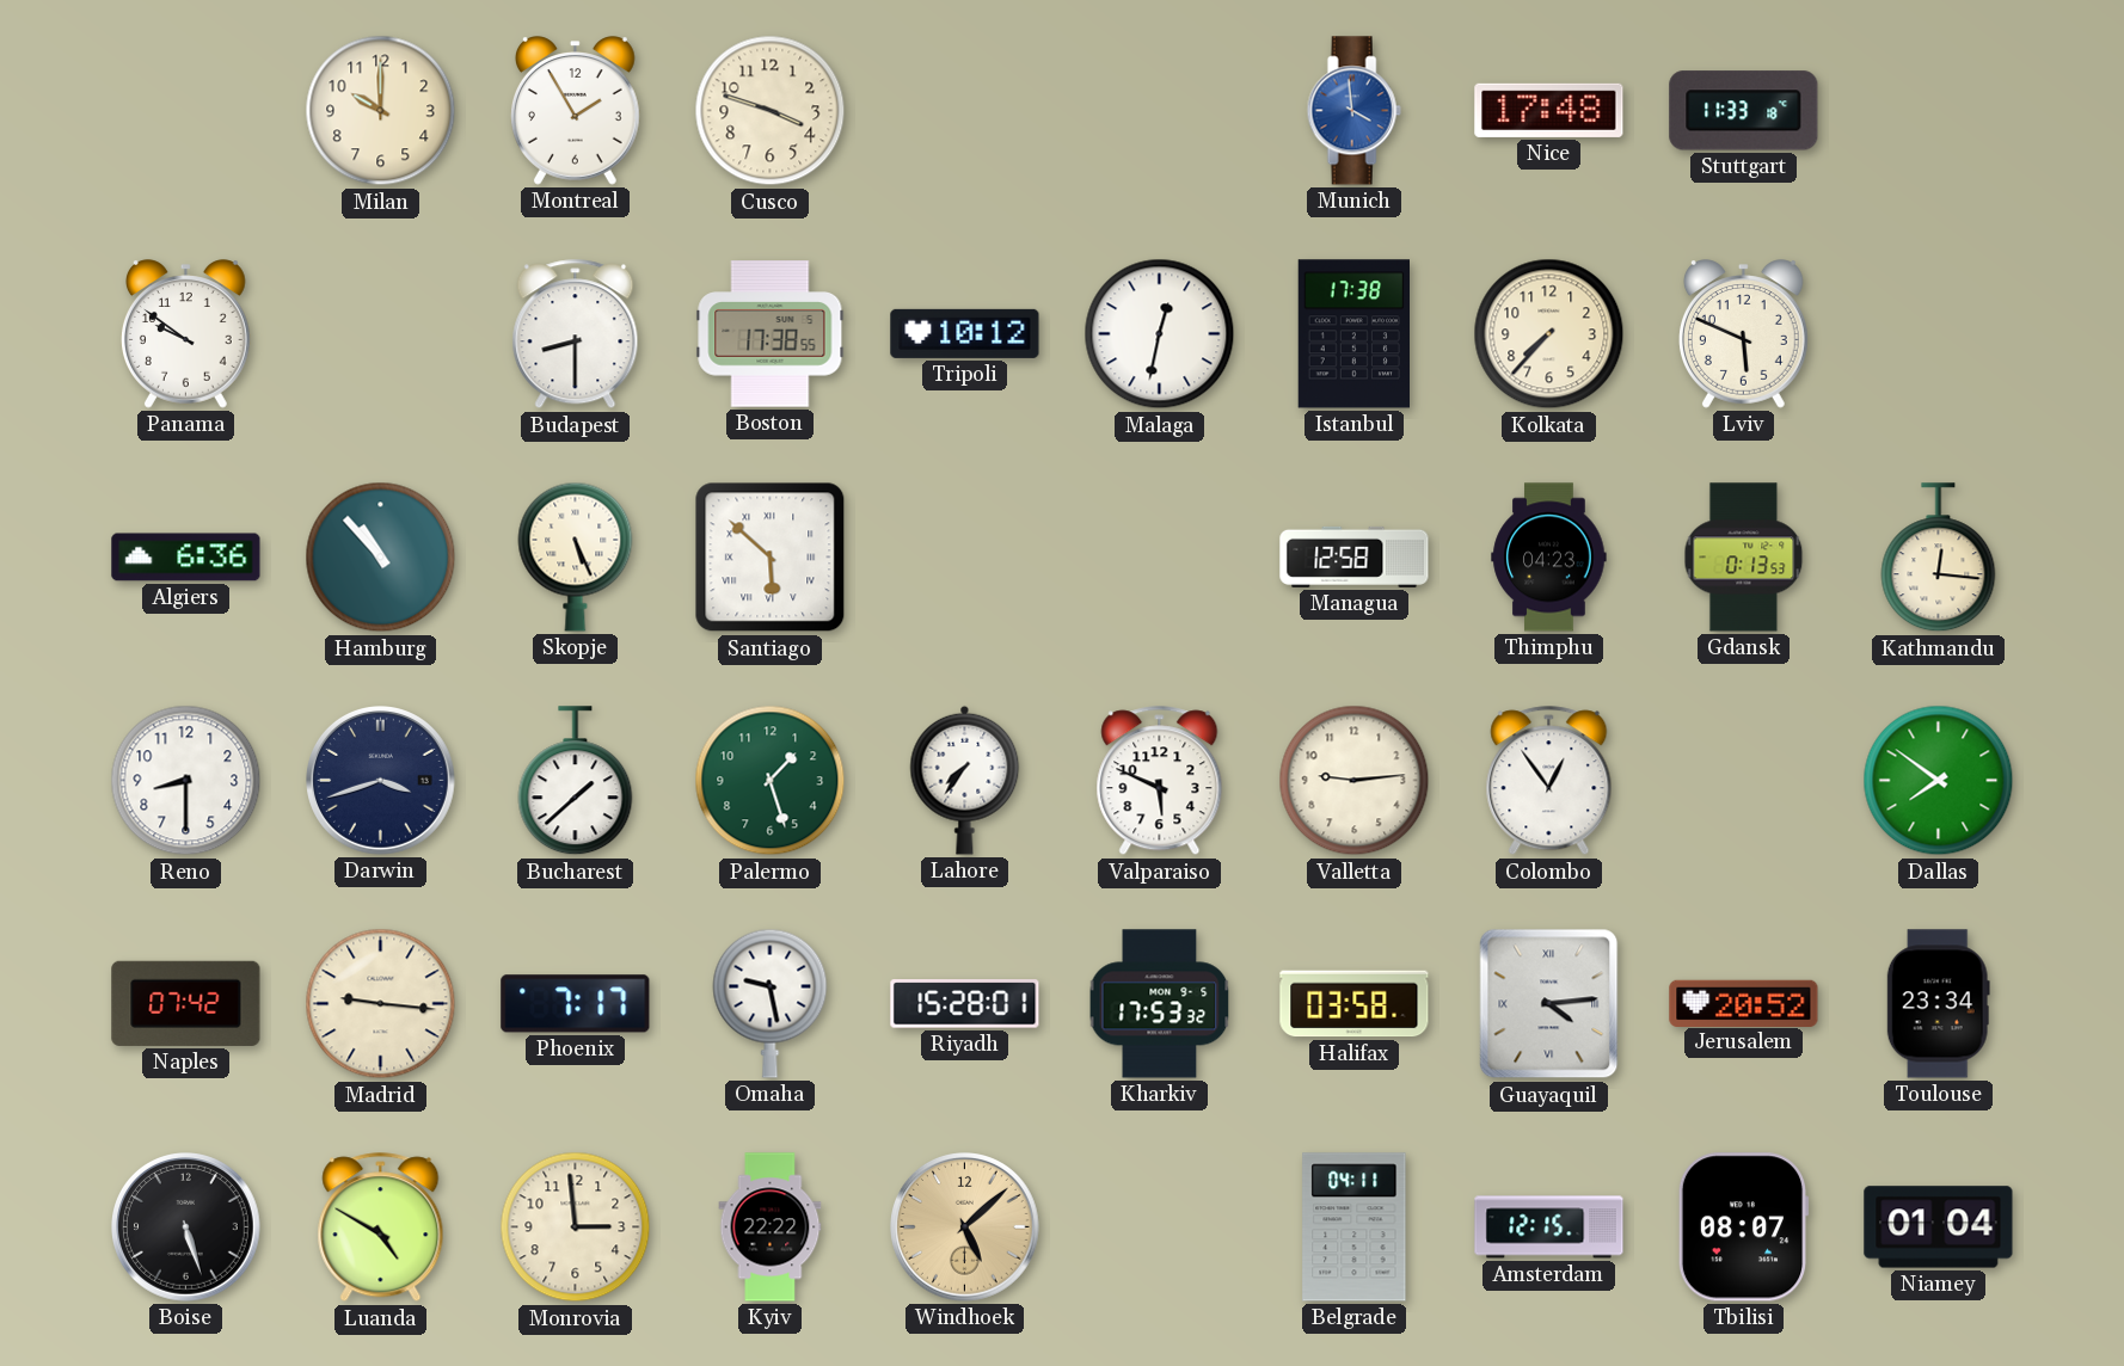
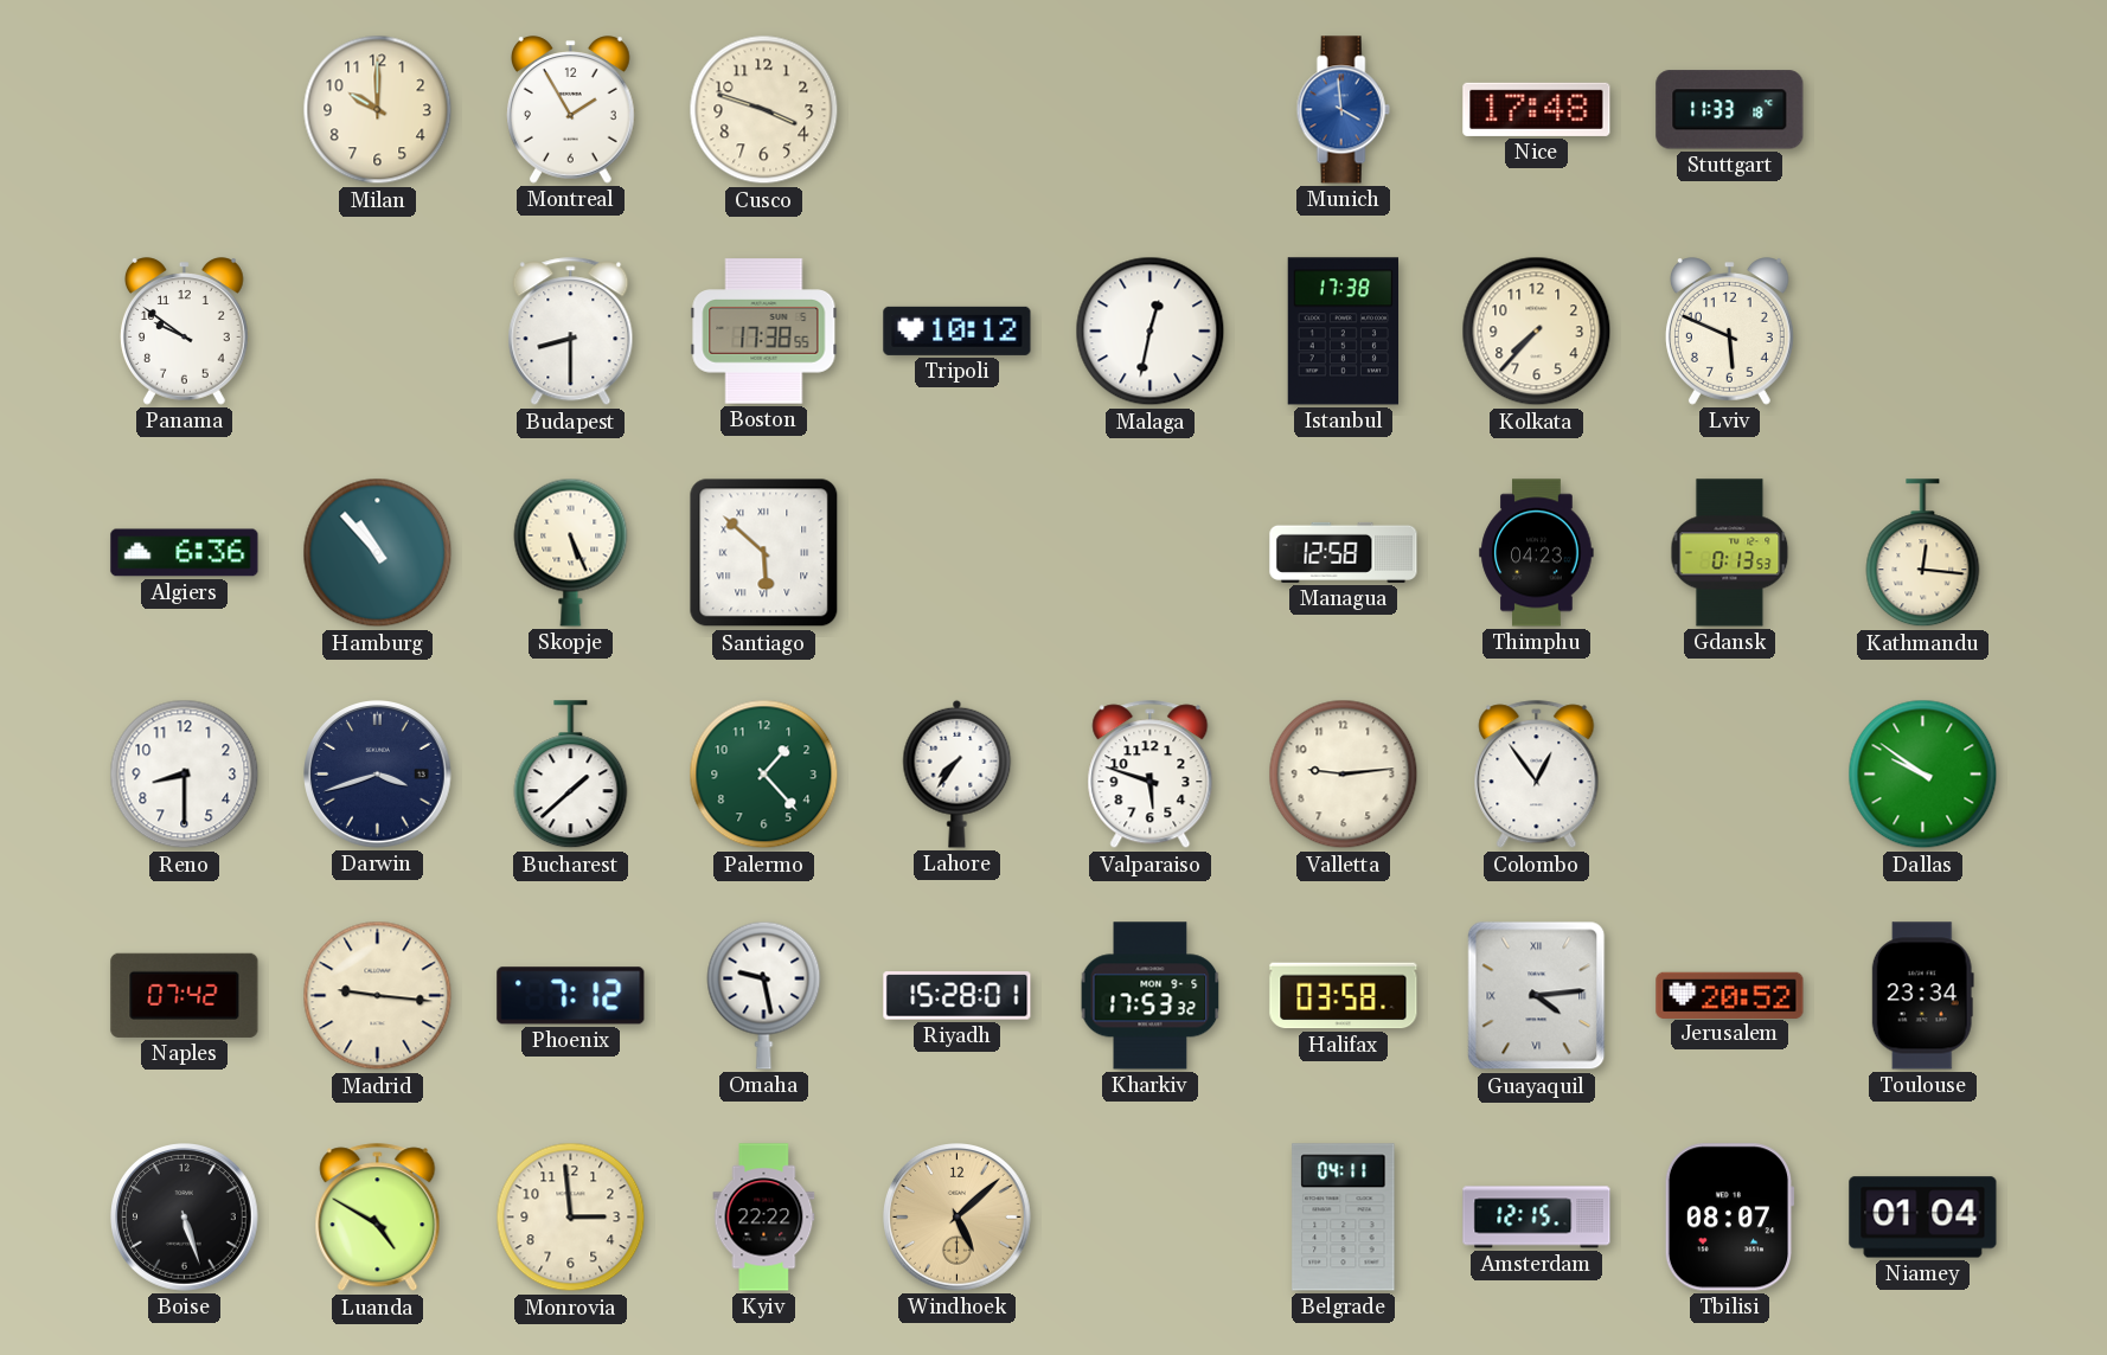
Palermo: 1:27 -> 1:23
Valparaiso: 5:49 -> 5:48
Dallas: 7:51 -> 9:51
Phoenix: 7:17 -> 7:12
